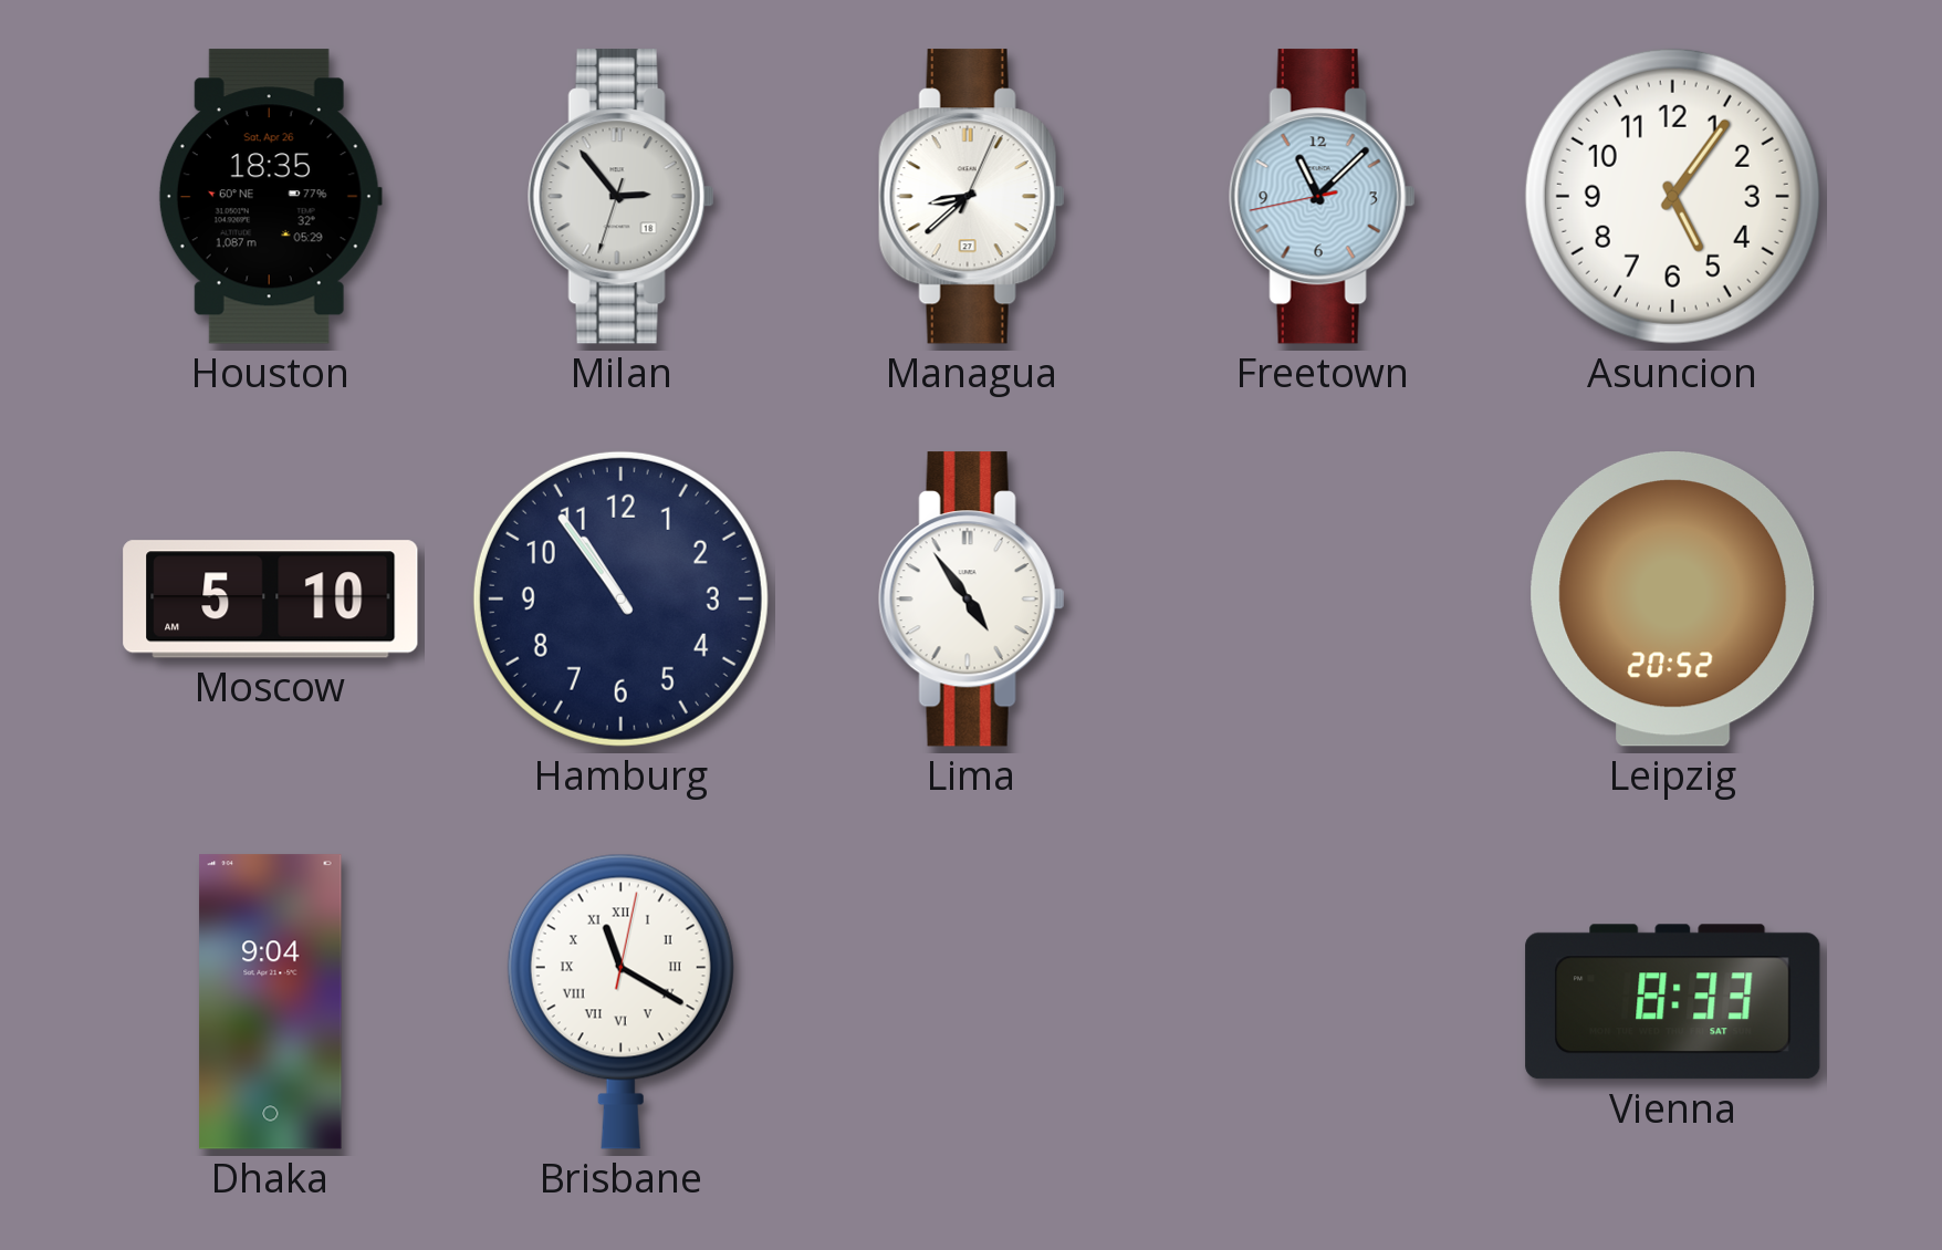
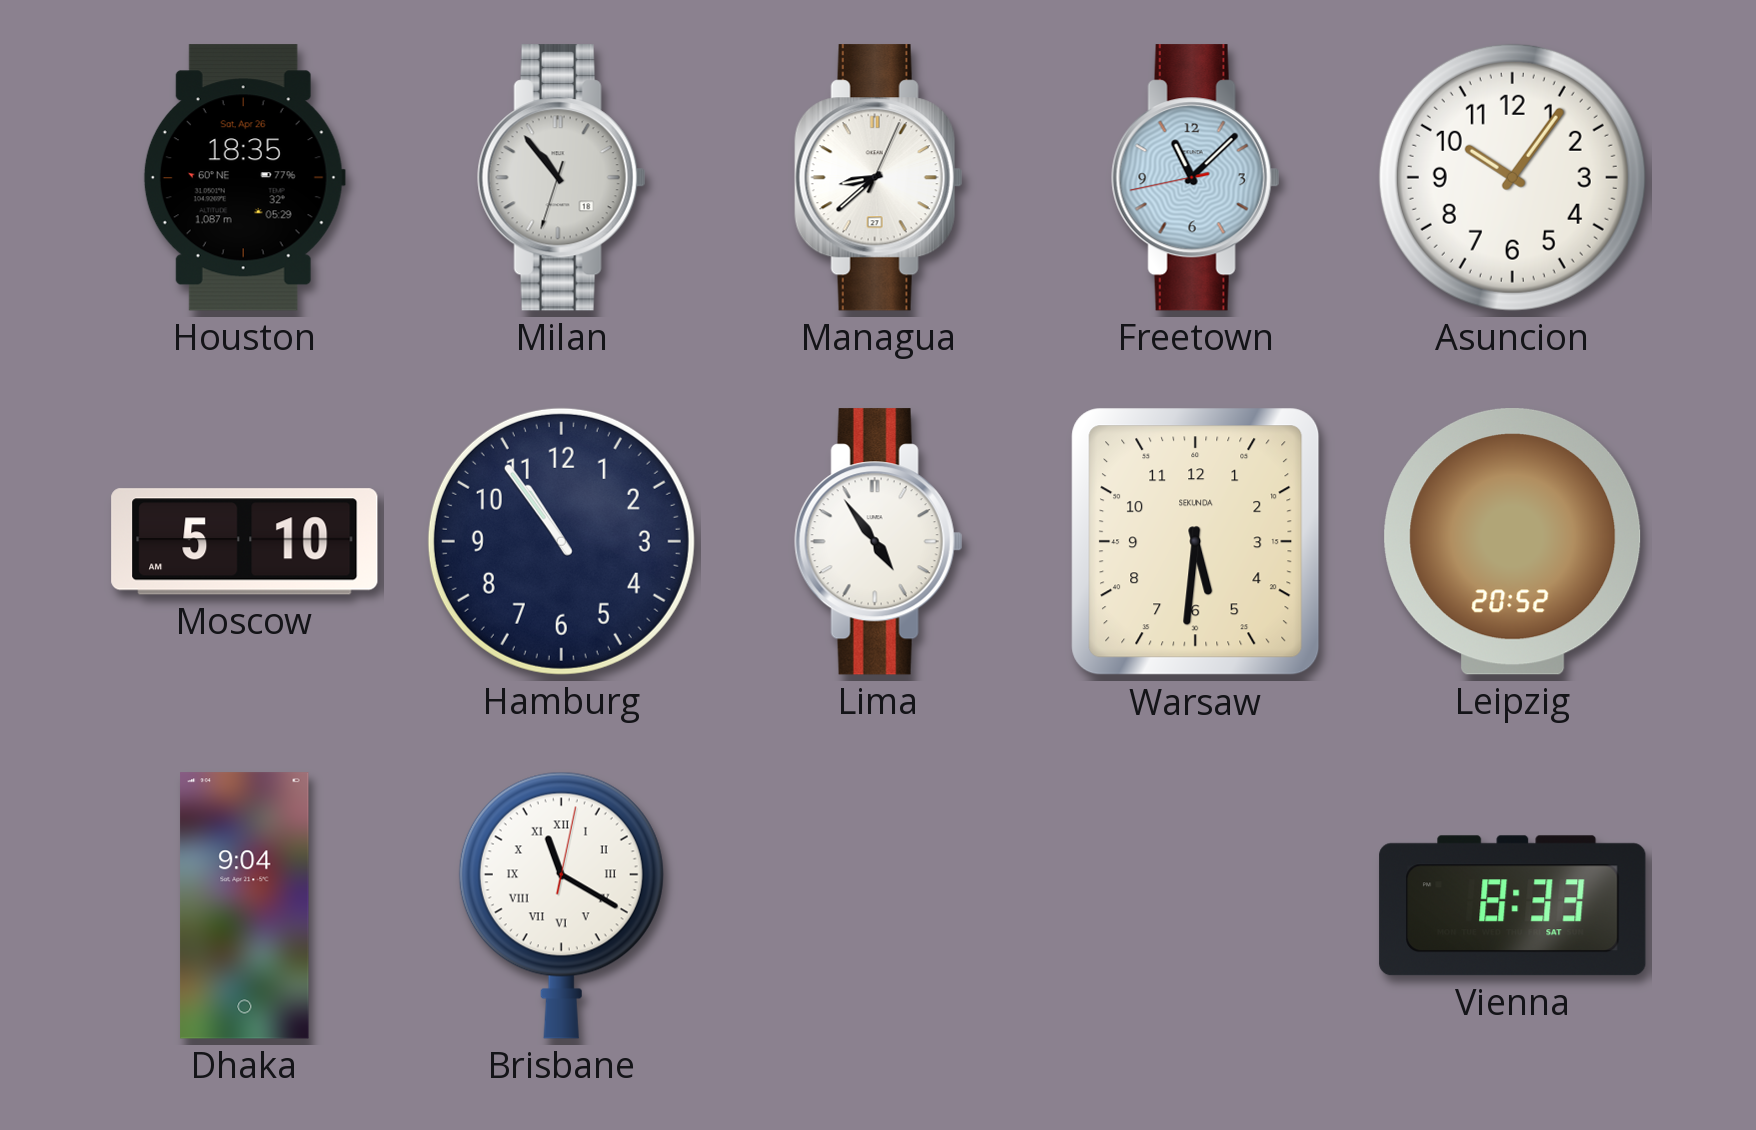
Milan: 2:53 -> 10:53
Asuncion: 5:06 -> 10:06
Warsaw: none -> 5:31
